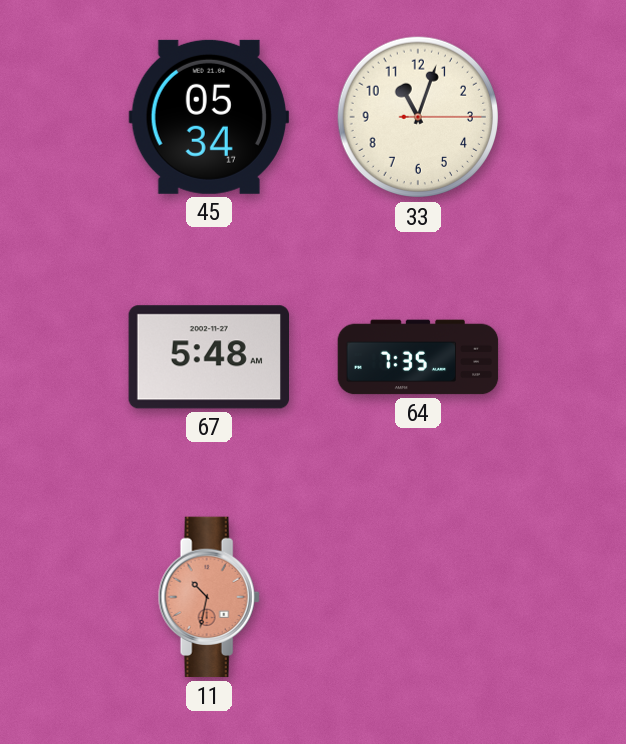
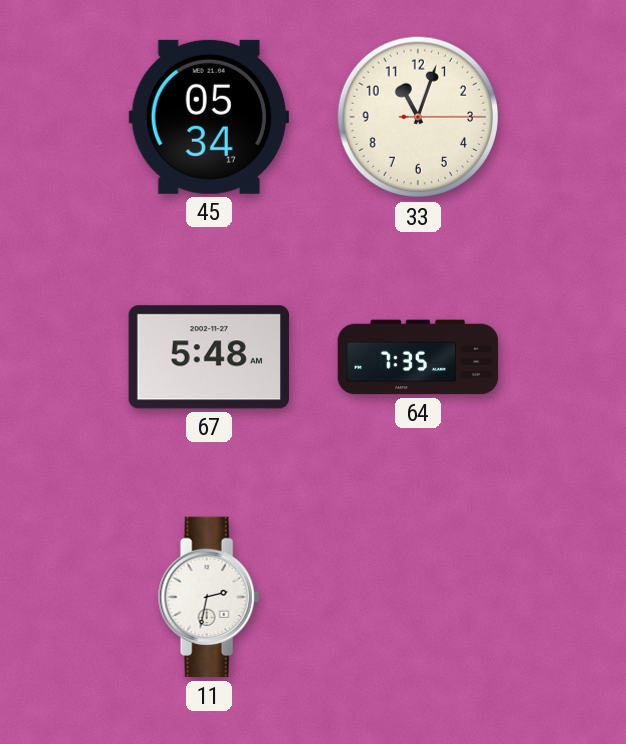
11: 10:32 -> 2:32
11 dial: salmon -> white
